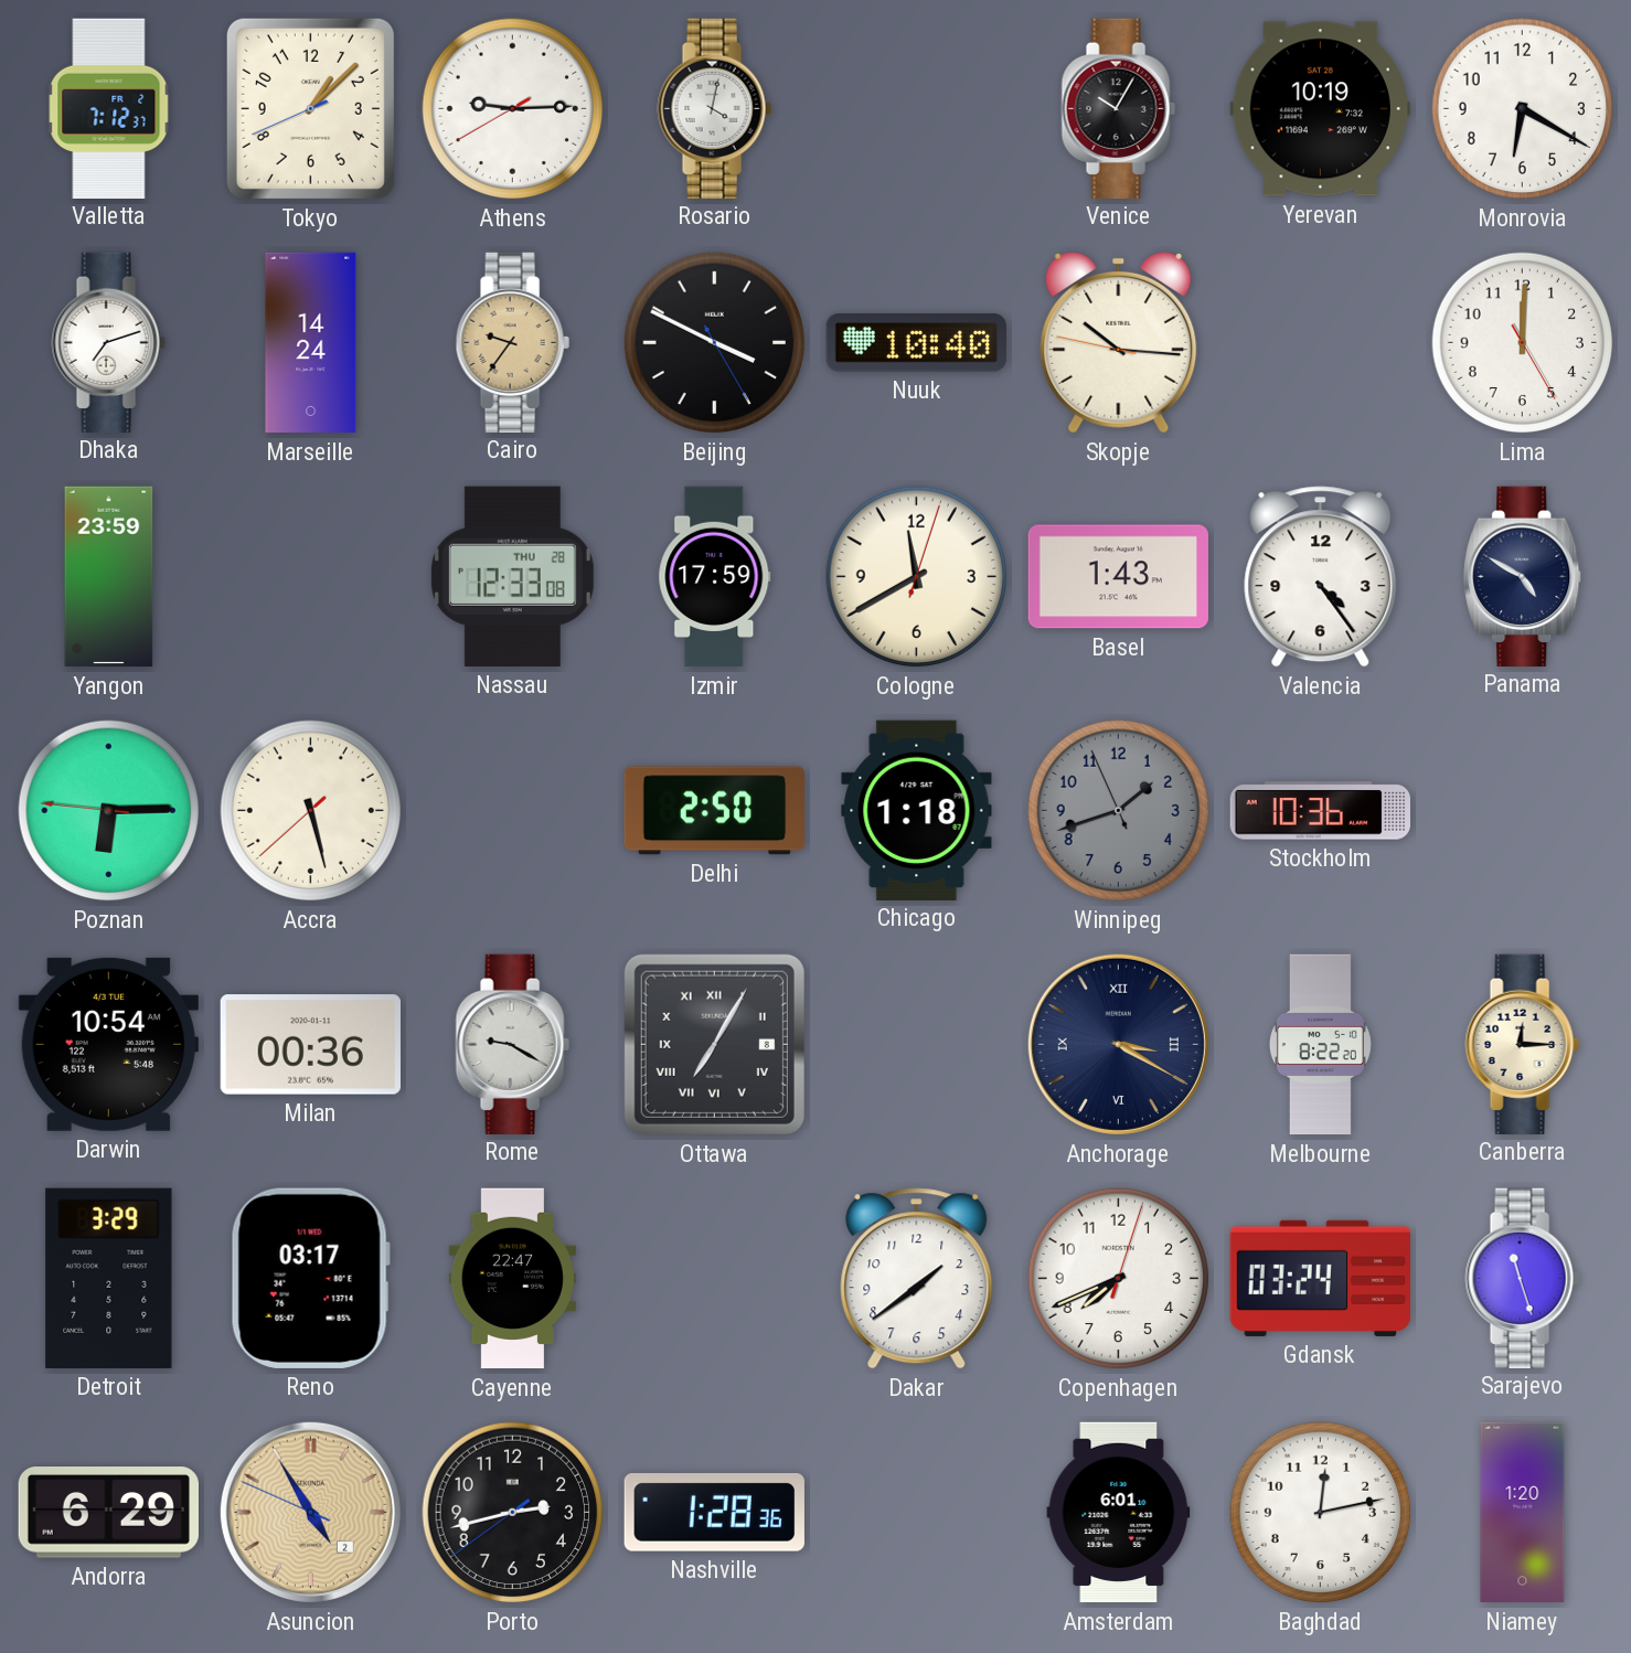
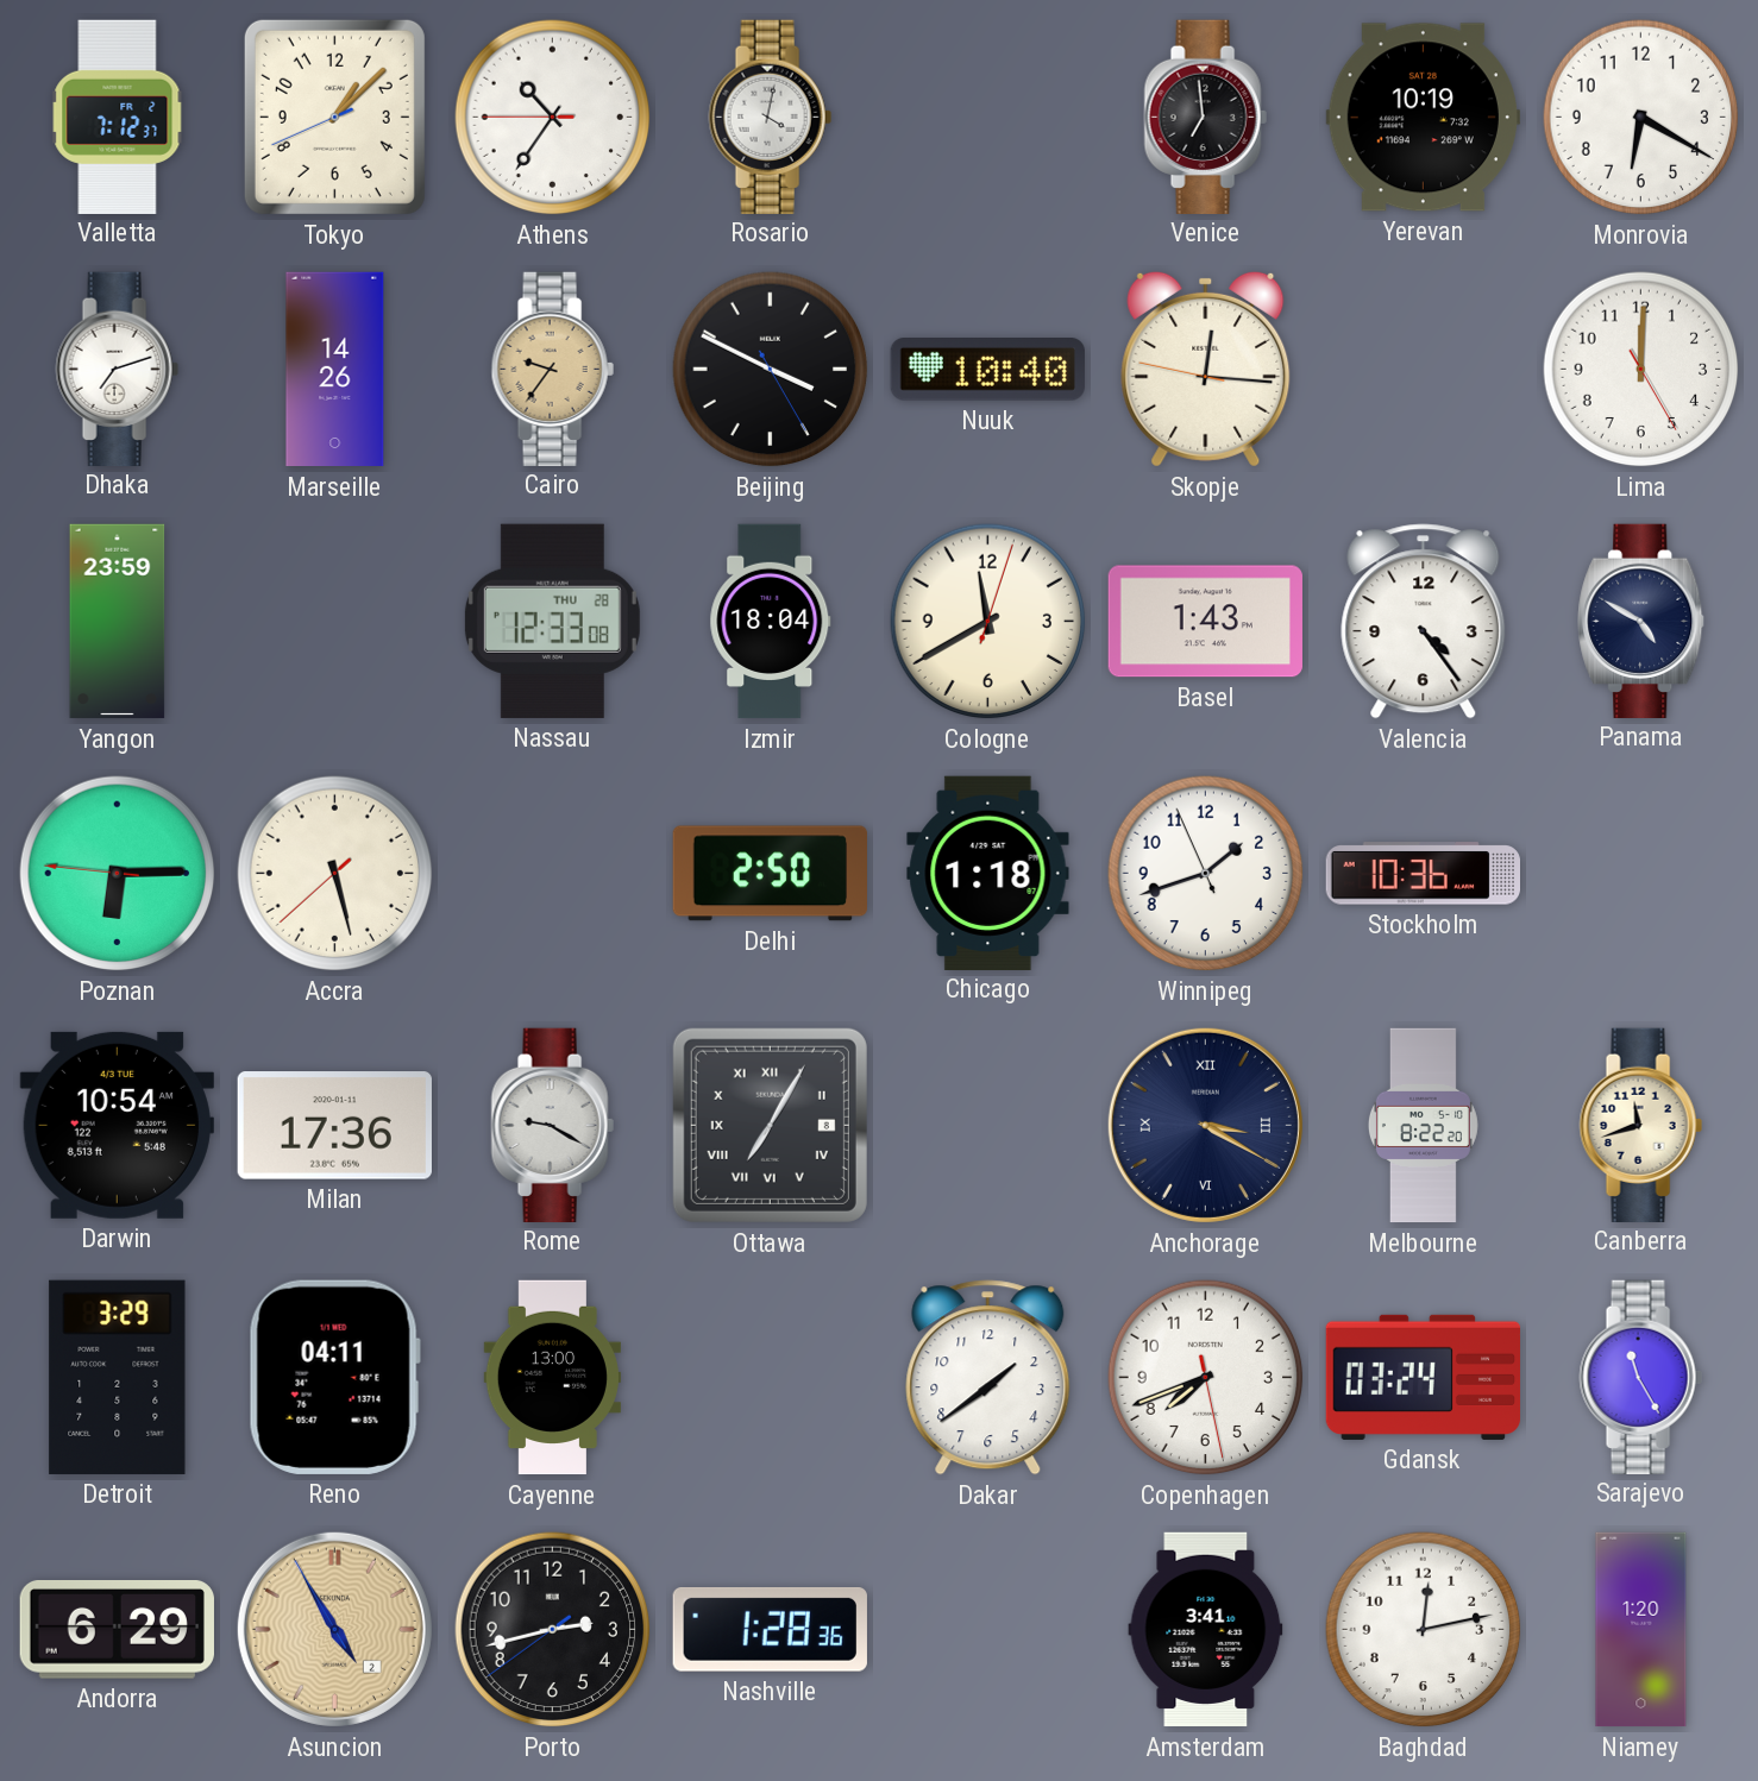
Athens: 9:14 -> 10:35
Venice: 10:05 -> 6:59
Marseille: 14:24 -> 14:26
Skopje: 10:15 -> 12:15
Izmir: 17:59 -> 18:04
Winnipeg dial: grey -> white
Milan: 00:36 -> 17:36
Canberra: 12:15 -> 11:42
Reno: 03:17 -> 04:11
Cayenne: 22:47 -> 13:00
Copenhagen: 7:41:03 -> 7:41:28
Sarajevo: 11:27 -> 11:25
Asuncion: 4:54:49 -> 4:54:55
Amsterdam: 6:01 -> 3:41
